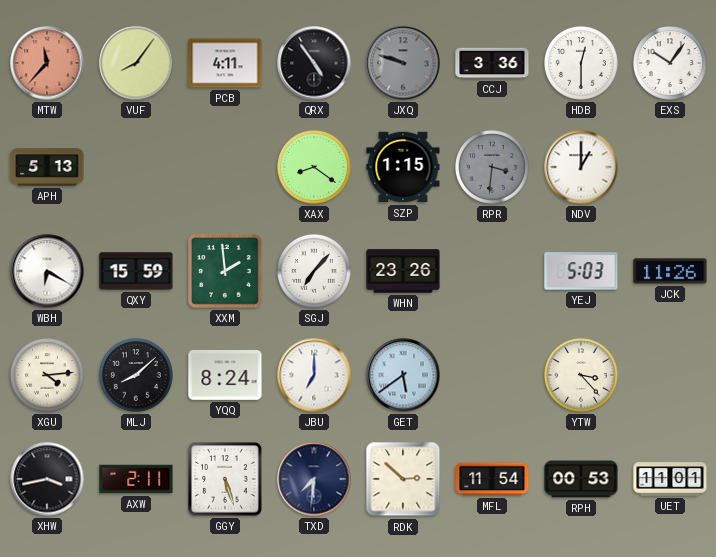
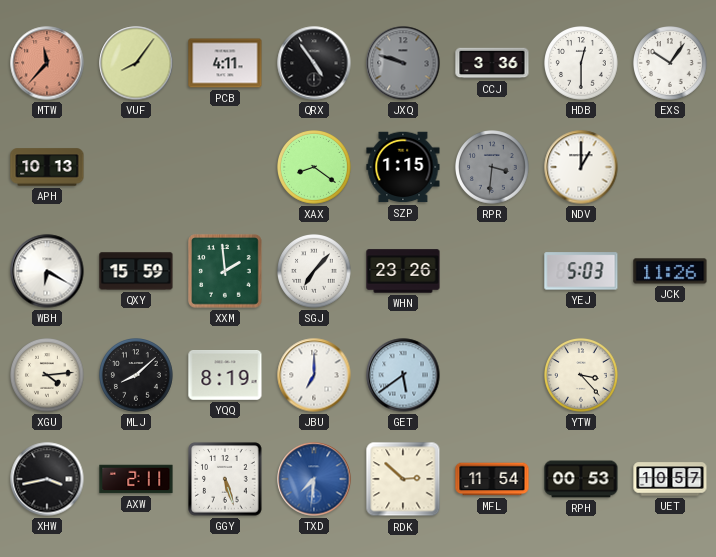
APH: 5:13 -> 10:13
YQQ: 8:24 -> 8:19
TXD dial: navy -> blue
UET: 11:01 -> 10:57
